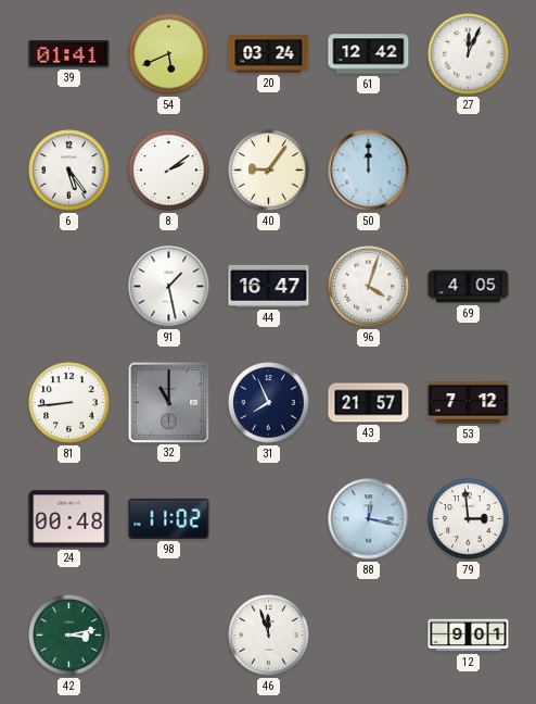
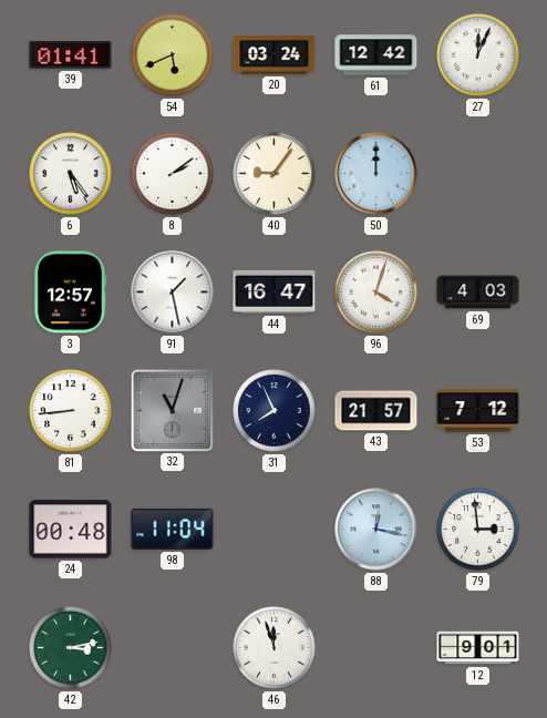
3: none -> 12:57
69: 4:05 -> 4:03
32: 11:00 -> 11:03
98: 11:02 -> 11:04
